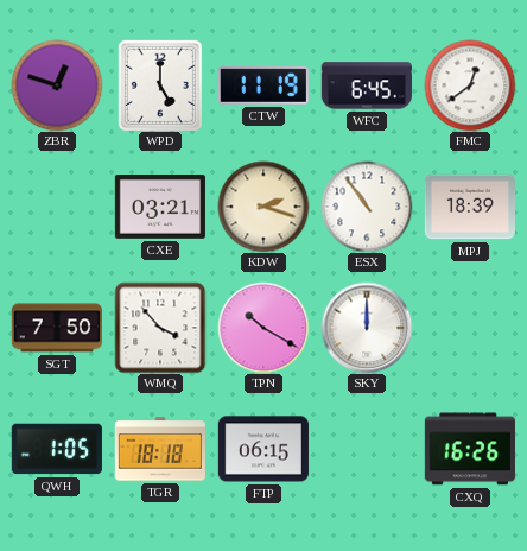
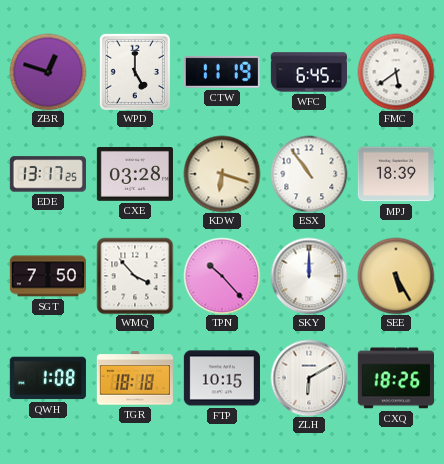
FMC: 12:39 -> 5:39
EDE: none -> 13:17
CXE: 03:21 -> 03:28
KDW: 2:18 -> 6:18
TPN: 10:20 -> 10:23
SEE: none -> 5:25
QWH: 1:05 -> 1:08
FTP: 06:15 -> 10:15
ZLH: none -> 6:10
CXQ: 16:26 -> 18:26
